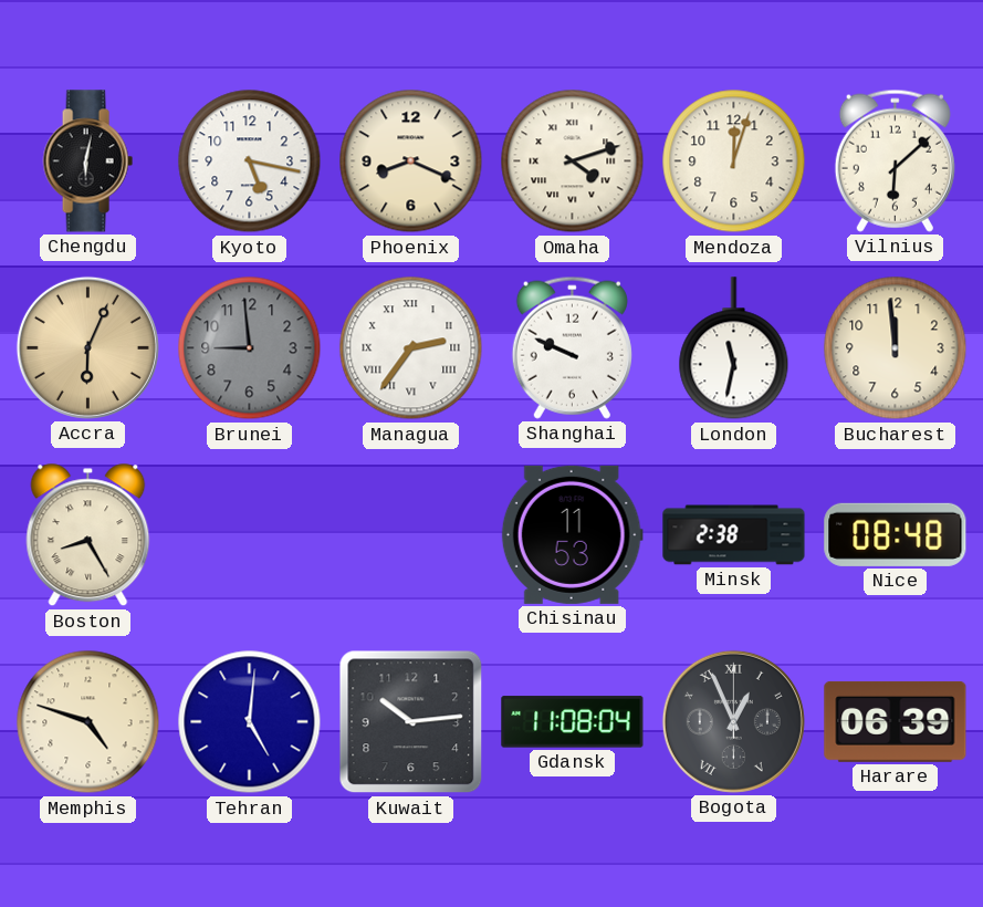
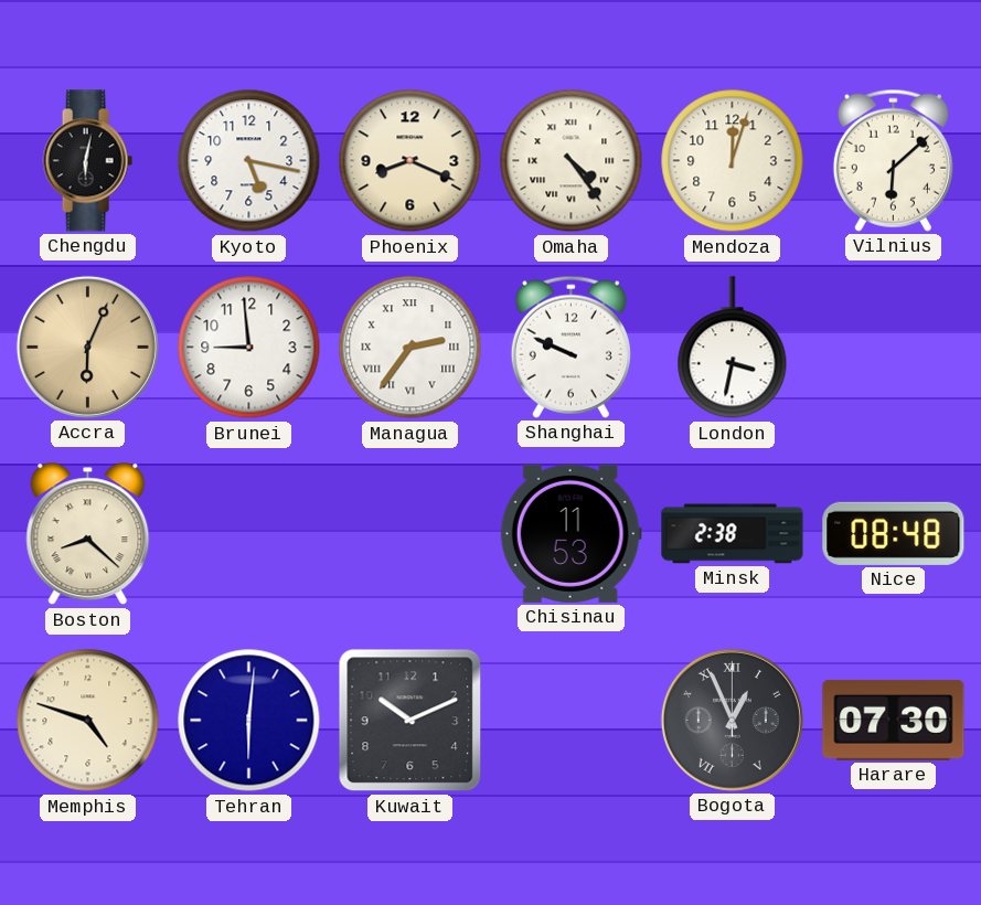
Omaha: 4:12 -> 4:24
Brunei dial: grey -> white
London: 11:32 -> 3:32
Bucharest: 11:59 -> none
Boston: 8:25 -> 8:22
Tehran: 5:01 -> 6:01
Kuwait: 10:14 -> 10:11
Gdansk: 11:08 -> none
Harare: 06:39 -> 07:30
